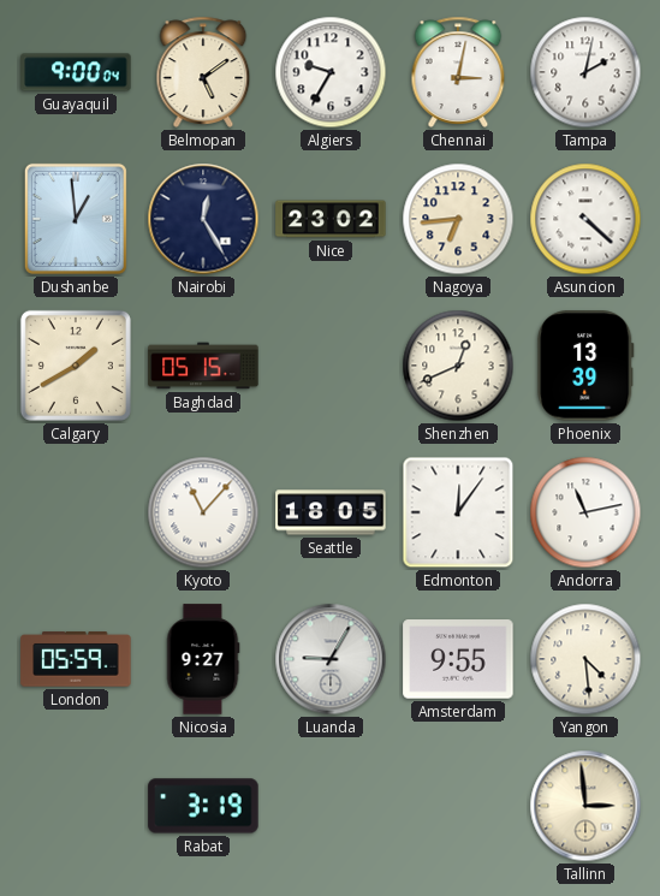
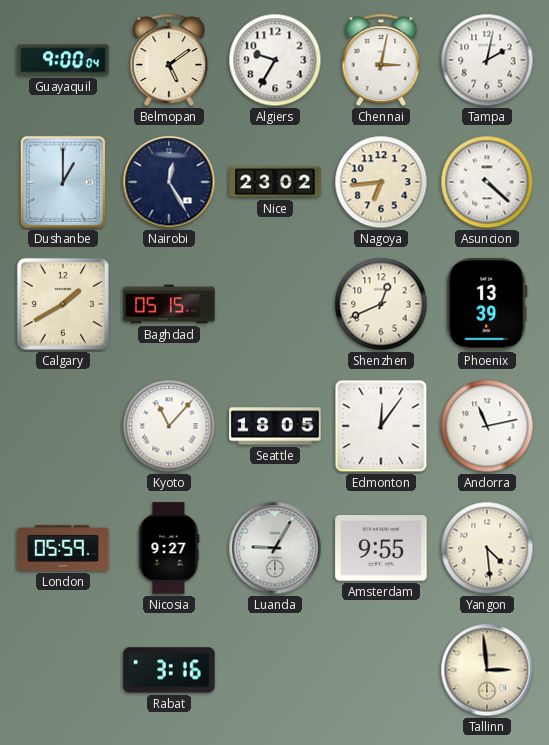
Dushanbe: 12:59 -> 1:00
Rabat: 3:19 -> 3:16
